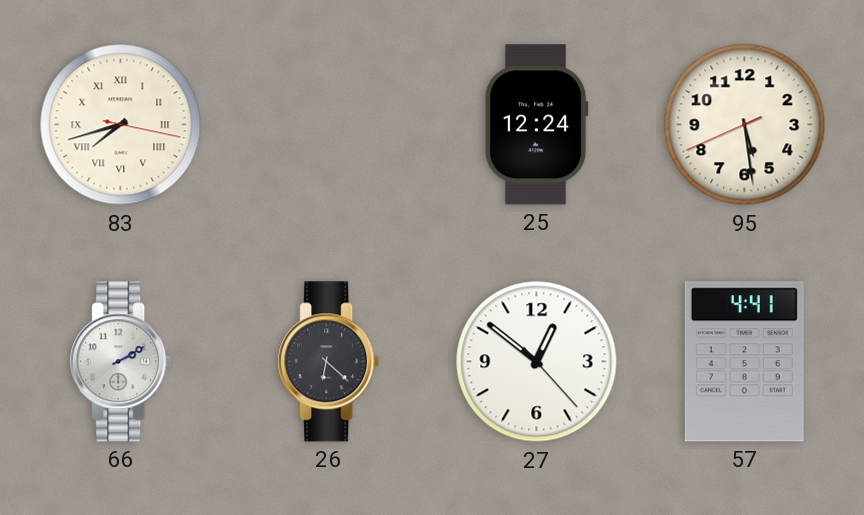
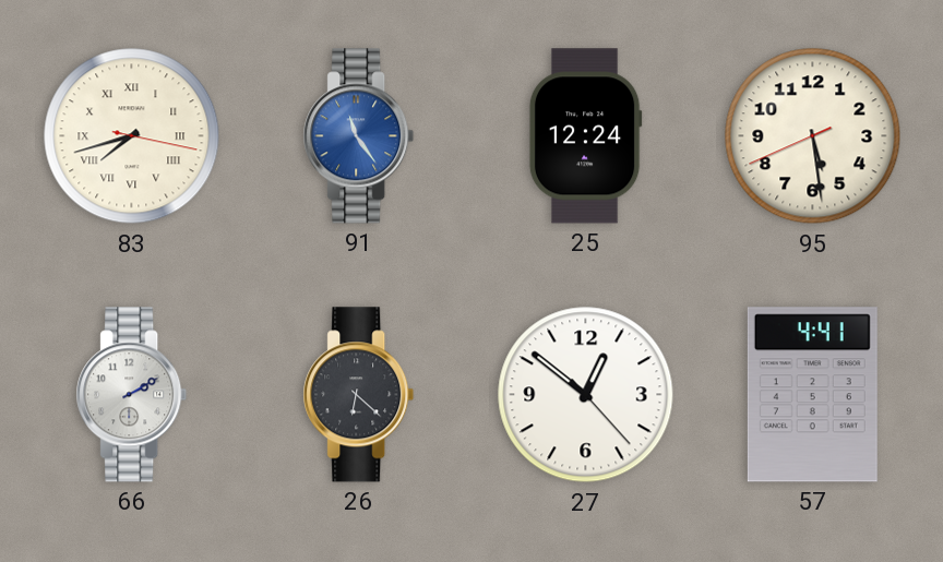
91: none -> 11:24
